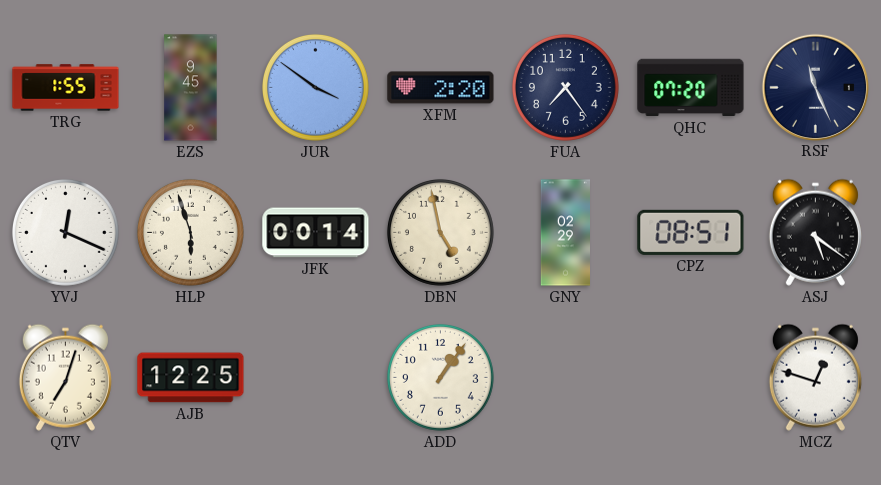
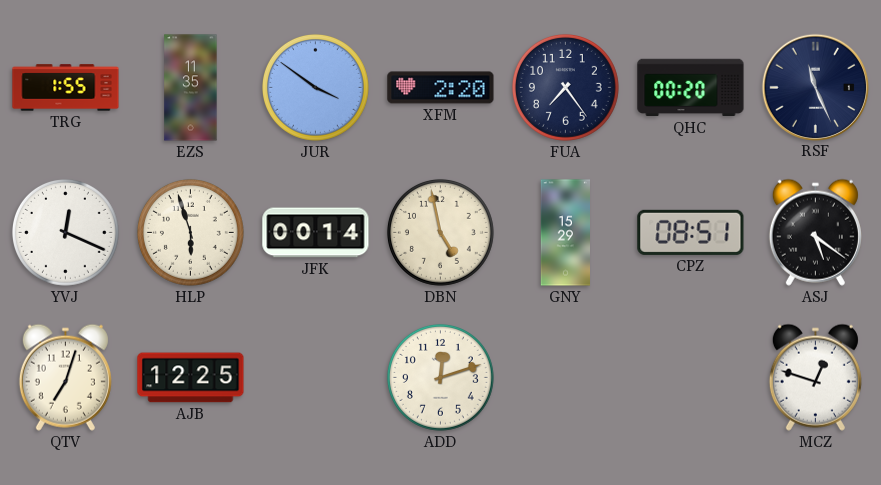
EZS: 9:45 -> 11:35
QHC: 07:20 -> 00:20
GNY: 02:29 -> 15:29
ADD: 1:06 -> 12:12
